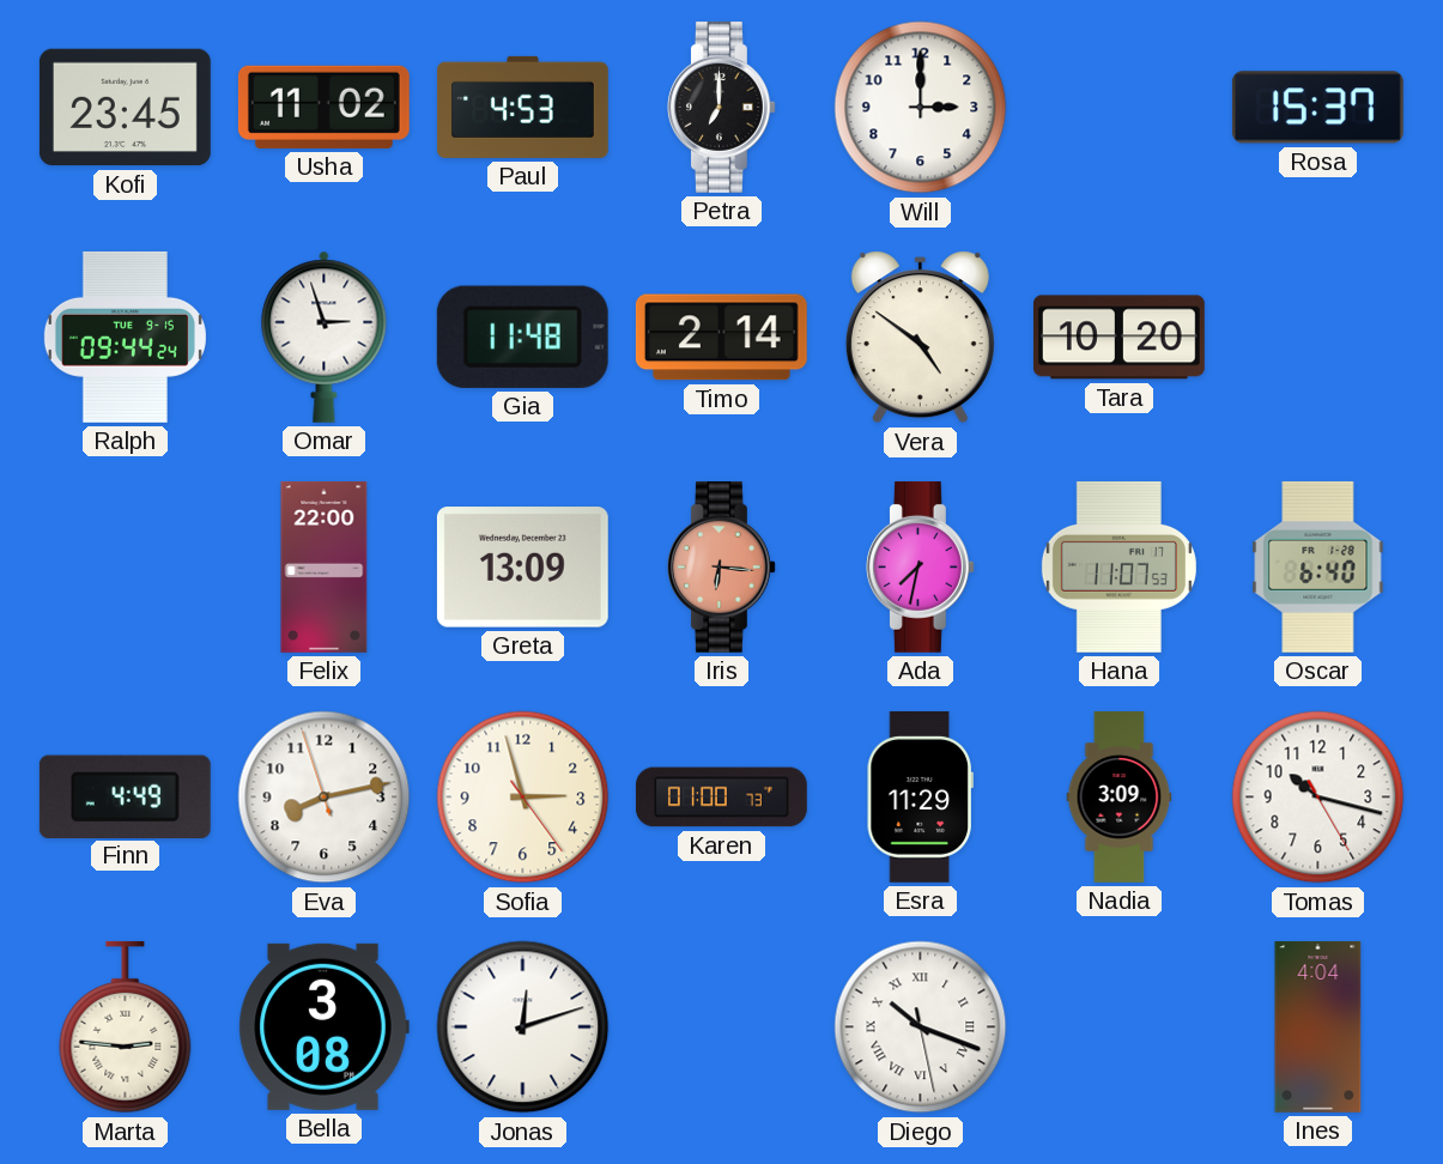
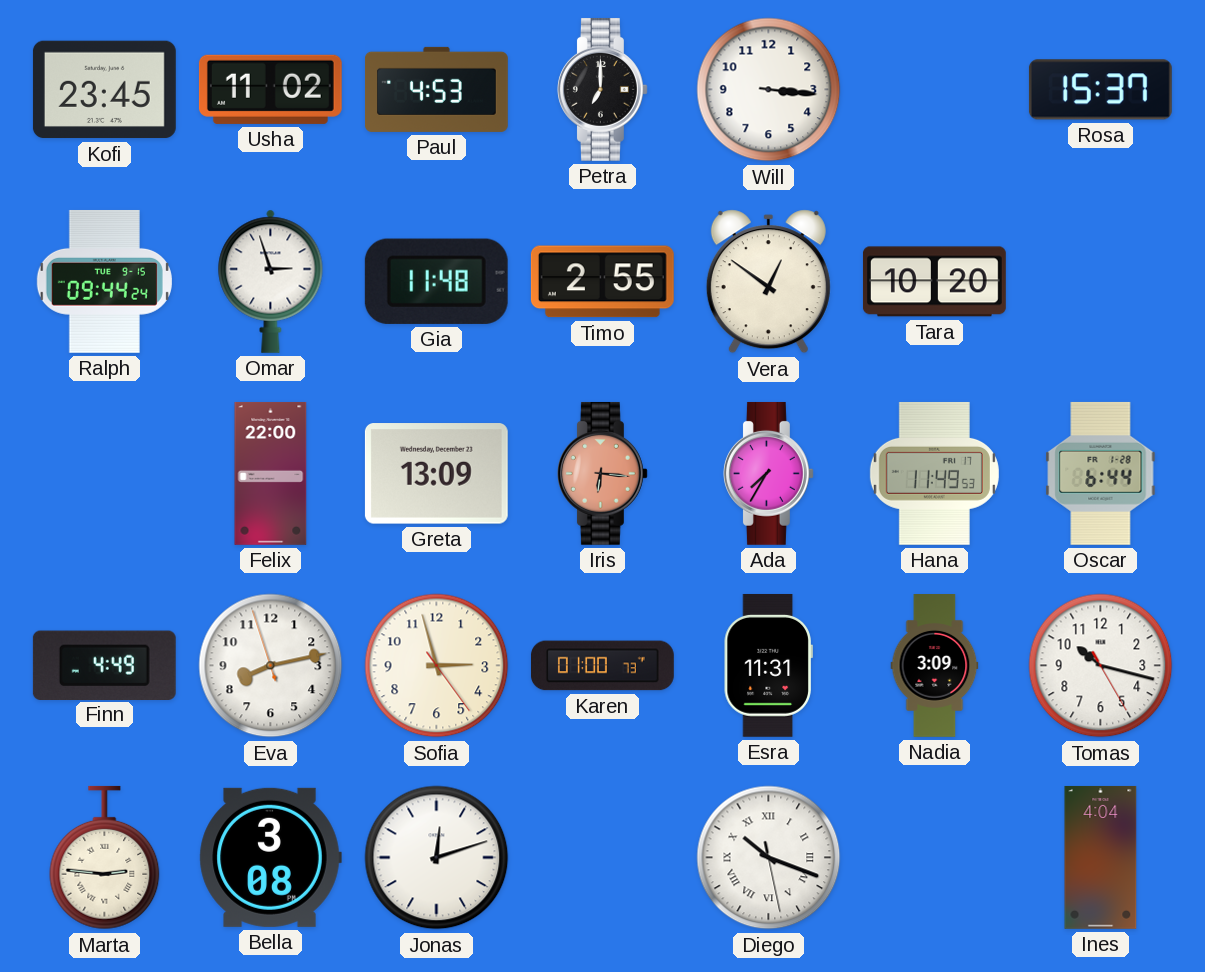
Will: 3:00 -> 3:16
Timo: 2:14 -> 2:55
Vera: 4:51 -> 12:51
Ada: 7:32 -> 7:35
Hana: 11:07 -> 11:49
Oscar: 6:40 -> 6:44
Esra: 11:29 -> 11:31
